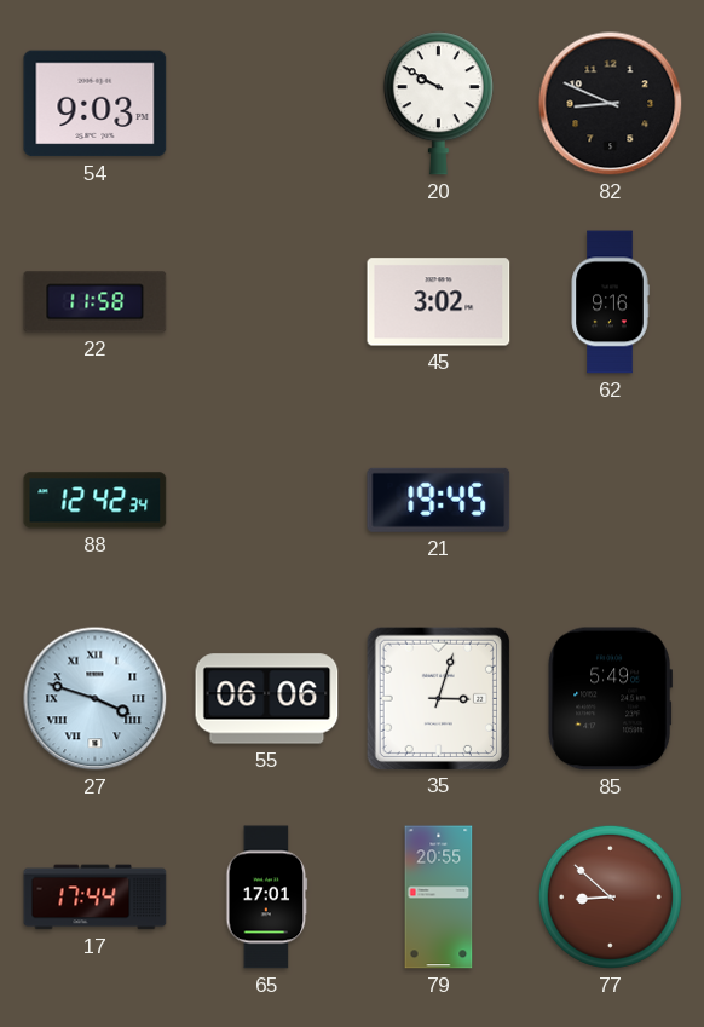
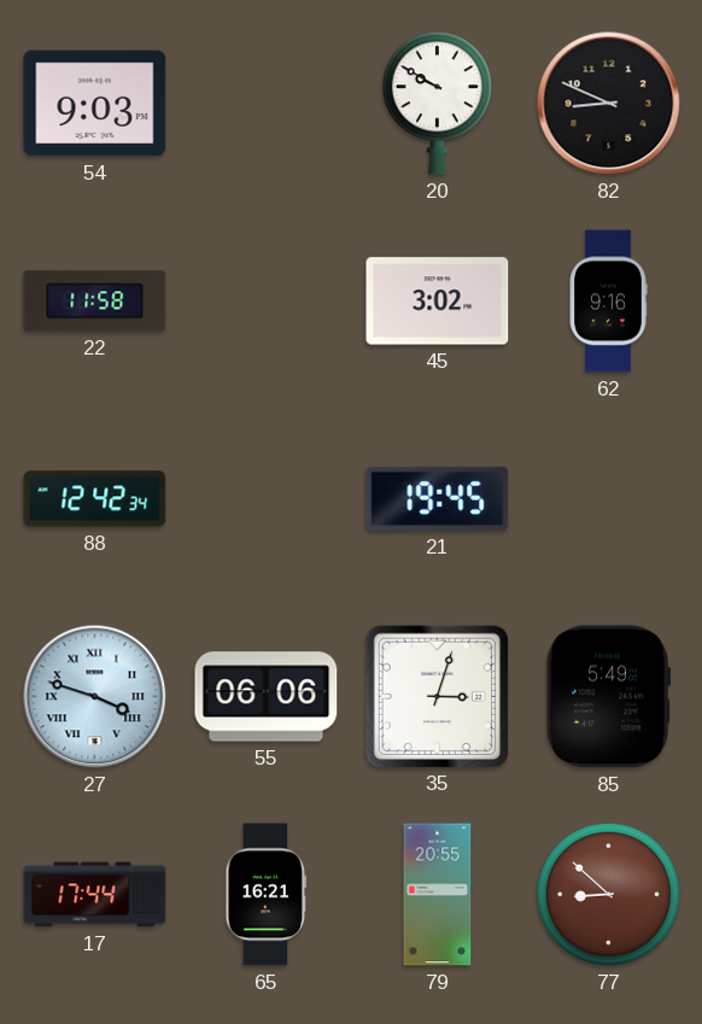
65: 17:01 -> 16:21
